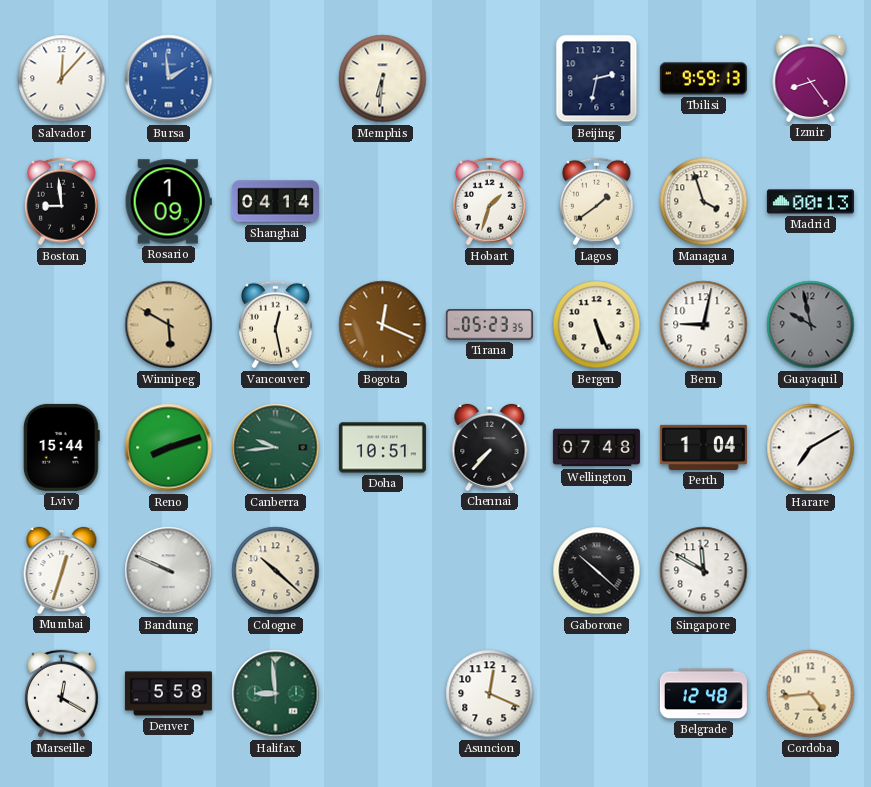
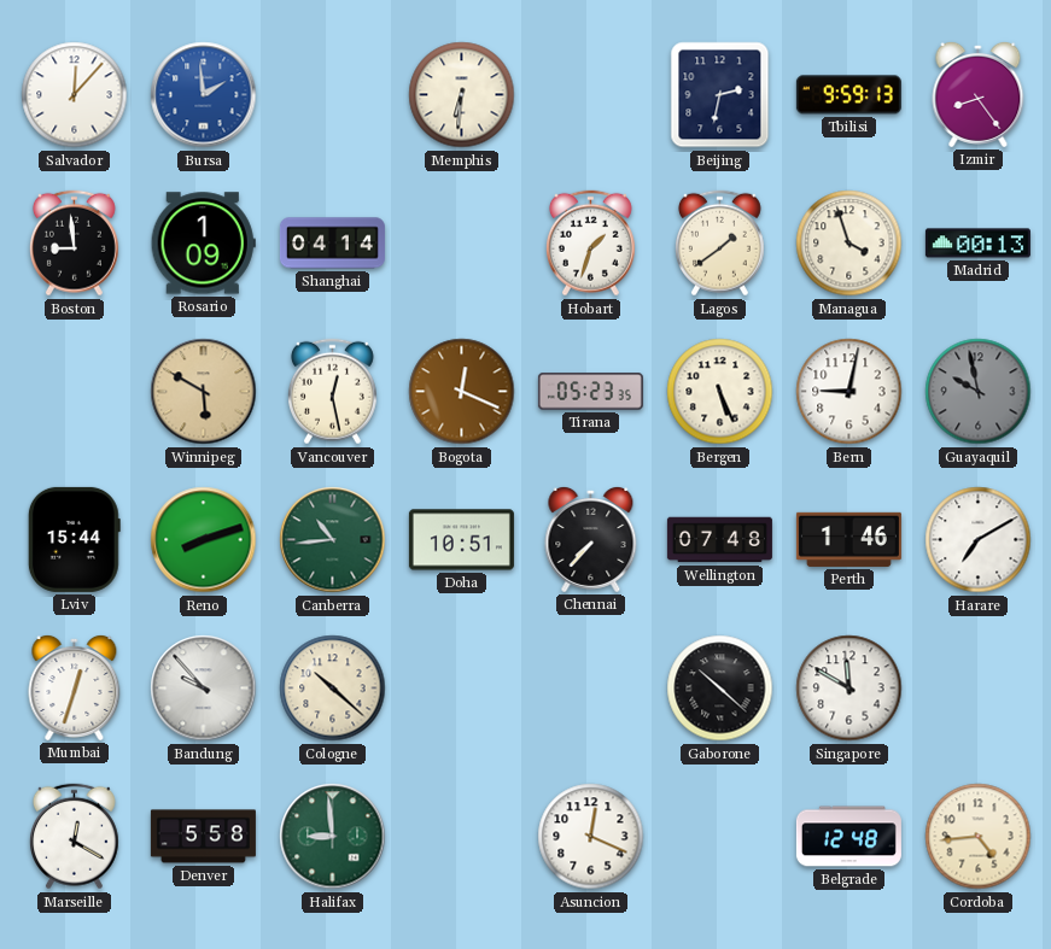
Canberra: 9:44 -> 10:44
Perth: 1:04 -> 1:46
Bandung: 9:49 -> 9:53
